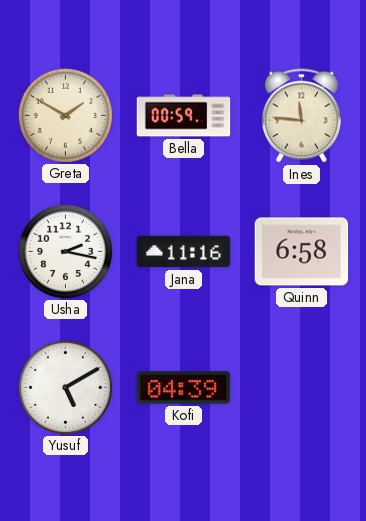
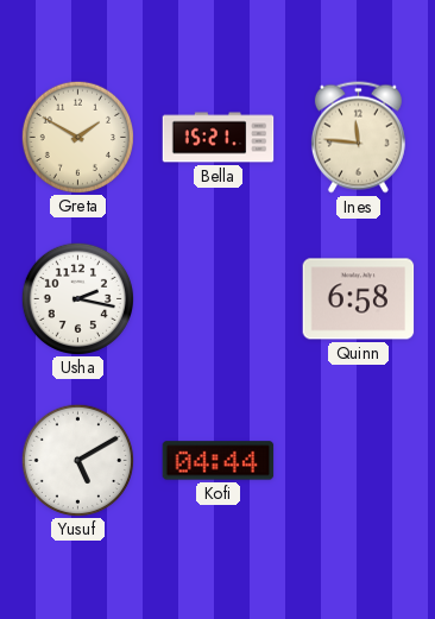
Bella: 00:59 -> 15:21
Jana: 11:16 -> none
Kofi: 04:39 -> 04:44
